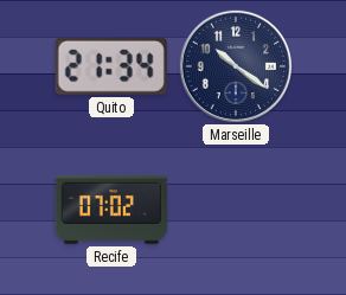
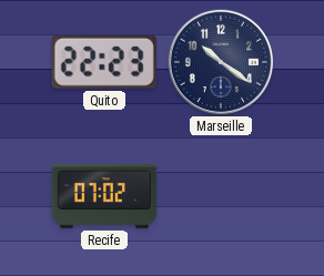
Quito: 21:34 -> 22:23
